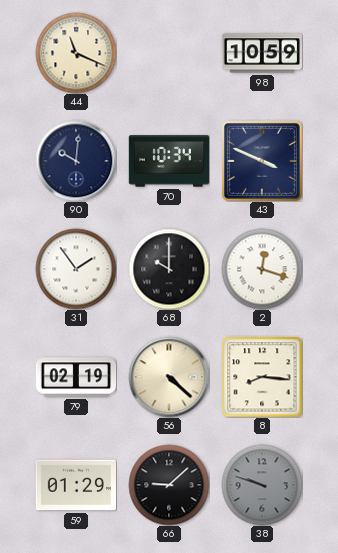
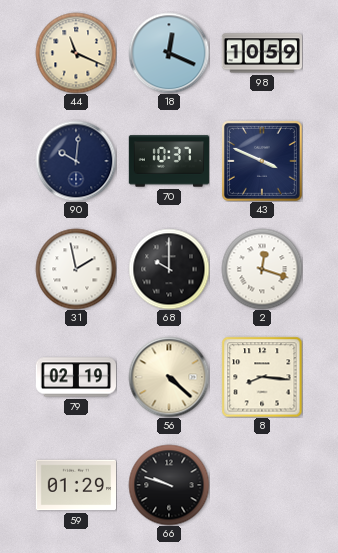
18: none -> 12:19
70: 10:34 -> 10:37
31: 1:54 -> 1:58
66: 9:08 -> 9:48
38: 9:48 -> none
